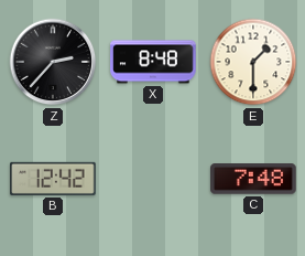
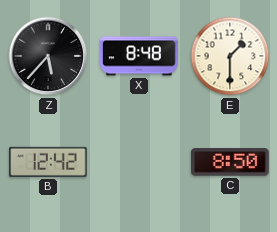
Z: 2:37 -> 5:37
C: 7:48 -> 8:50
